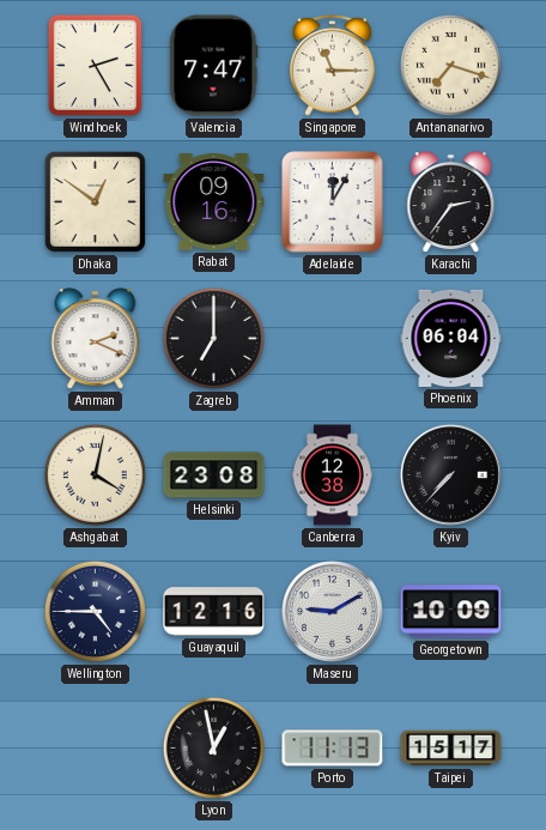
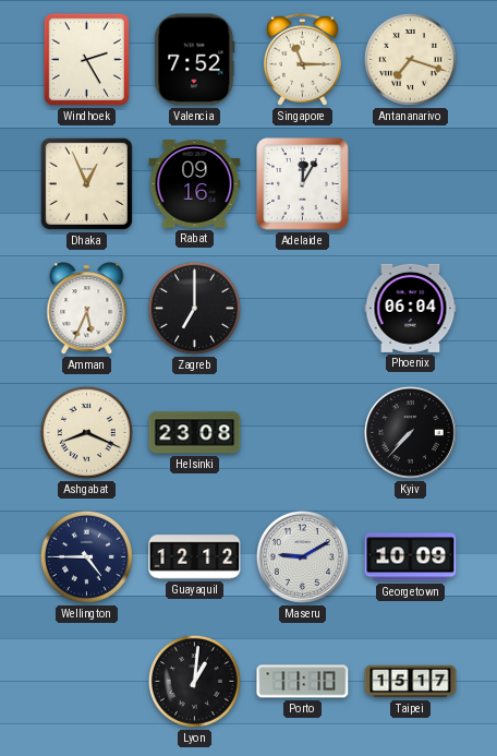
Valencia: 7:47 -> 7:52
Dhaka: 12:51 -> 12:56
Karachi: 2:36 -> none
Amman: 2:19 -> 5:34
Ashgabat: 4:02 -> 8:19
Canberra: 12:38 -> none
Guayaquil: 12:16 -> 12:12
Lyon: 12:58 -> 1:01
Porto: 11:13 -> 11:10
